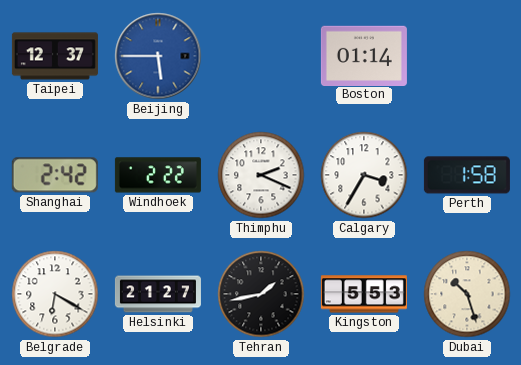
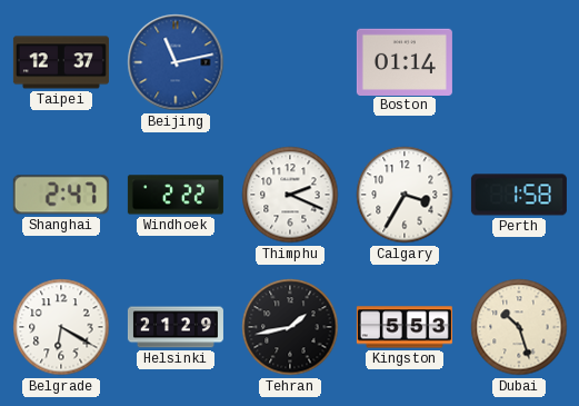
Beijing: 5:45 -> 11:13
Shanghai: 2:42 -> 2:47
Helsinki: 21:27 -> 21:29
